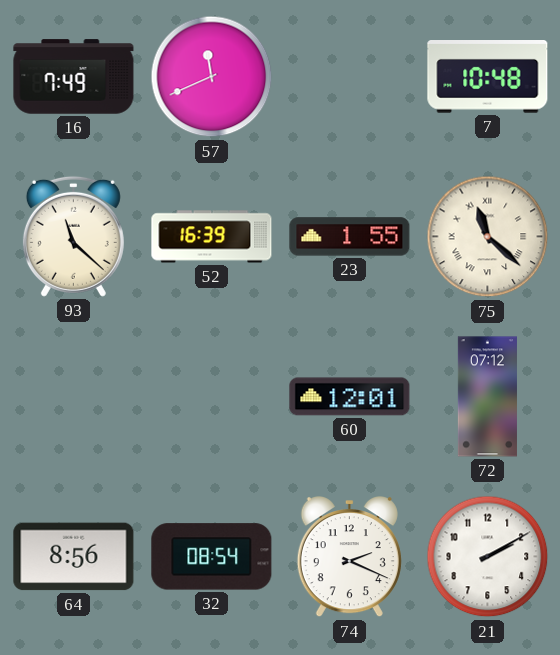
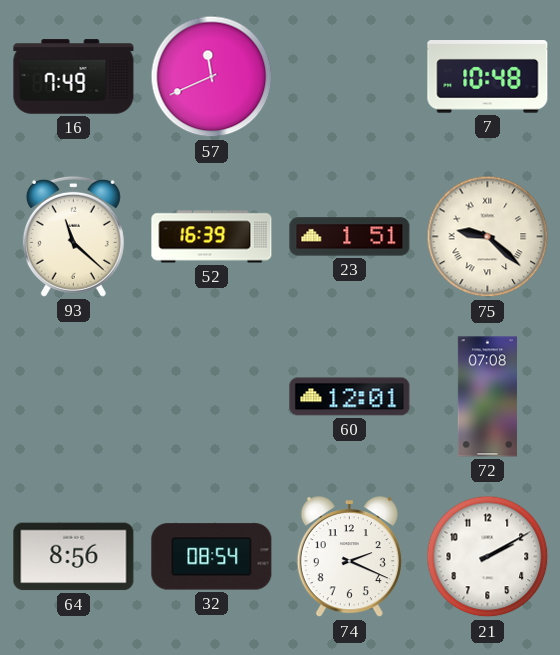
23: 1:55 -> 1:51
75: 11:22 -> 9:22
72: 07:12 -> 07:08
